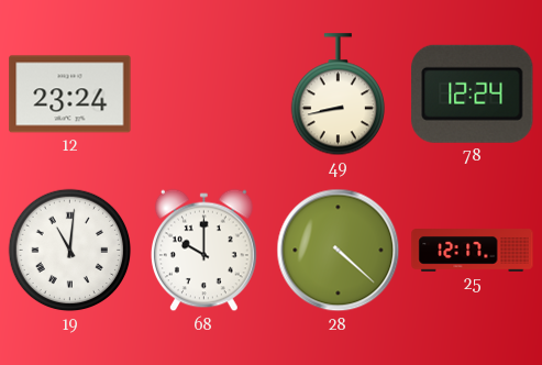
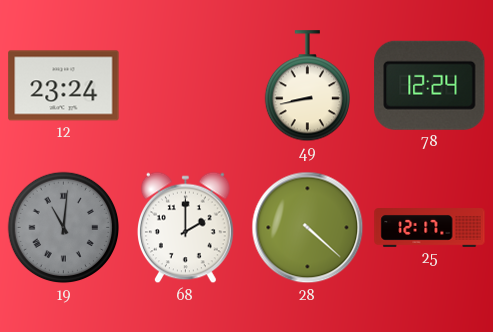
19 dial: white -> grey
68: 10:00 -> 2:00
